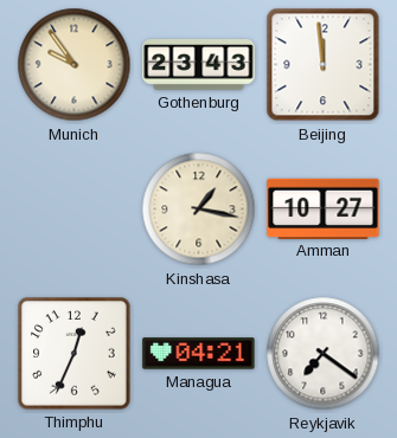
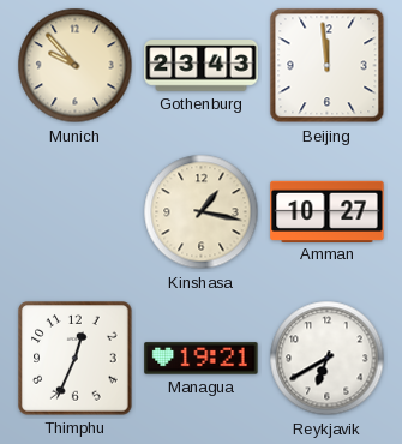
Munich: 9:54 -> 9:53
Managua: 04:21 -> 19:21
Reykjavik: 7:21 -> 6:40
